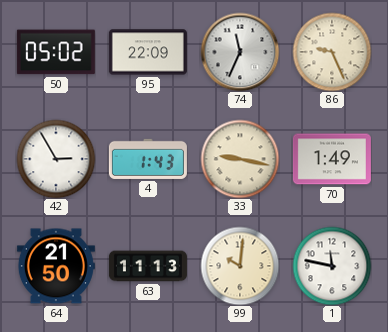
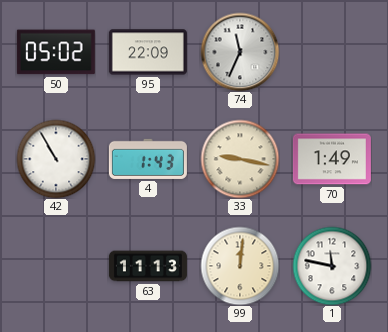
86: 9:26 -> none
42: 2:55 -> 10:55
64: 21:50 -> none
99: 10:01 -> 12:01
